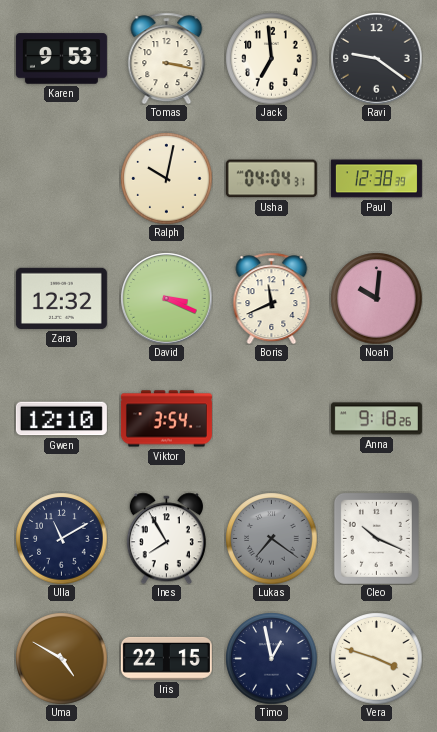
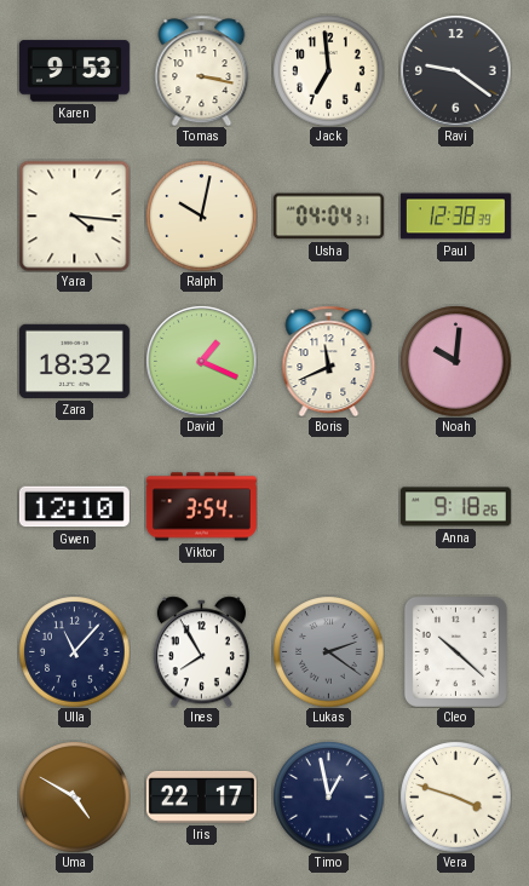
Yara: none -> 4:16
Zara: 12:32 -> 18:32
David: 3:19 -> 1:19
Ulla: 11:10 -> 11:07
Lukas: 7:21 -> 2:21
Cleo: 10:19 -> 10:22
Iris: 22:15 -> 22:17
